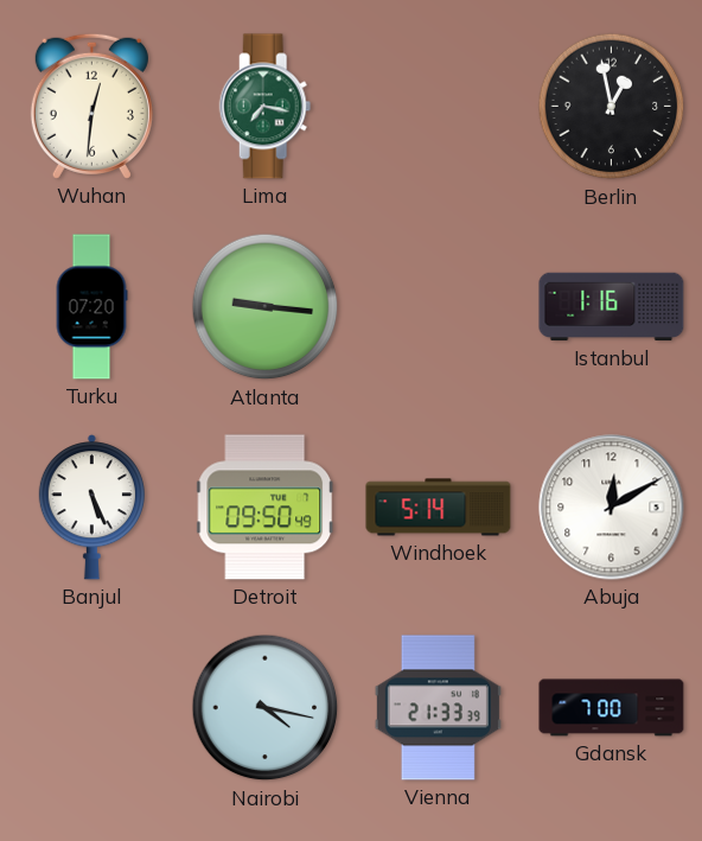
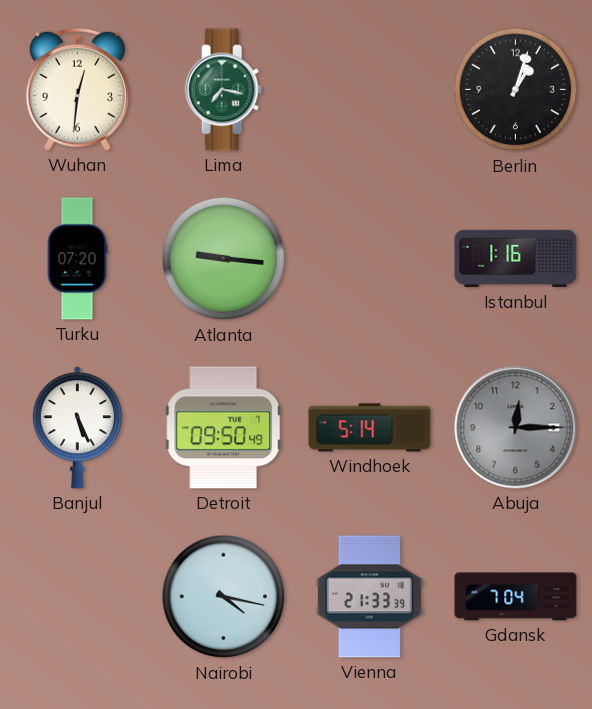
Berlin: 12:58 -> 1:03
Abuja: 12:10 -> 12:15
Abuja dial: white -> grey
Gdansk: 7:00 -> 7:04
